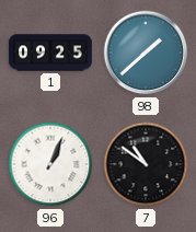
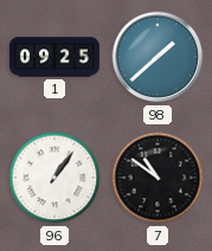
96: 1:04 -> 1:06
